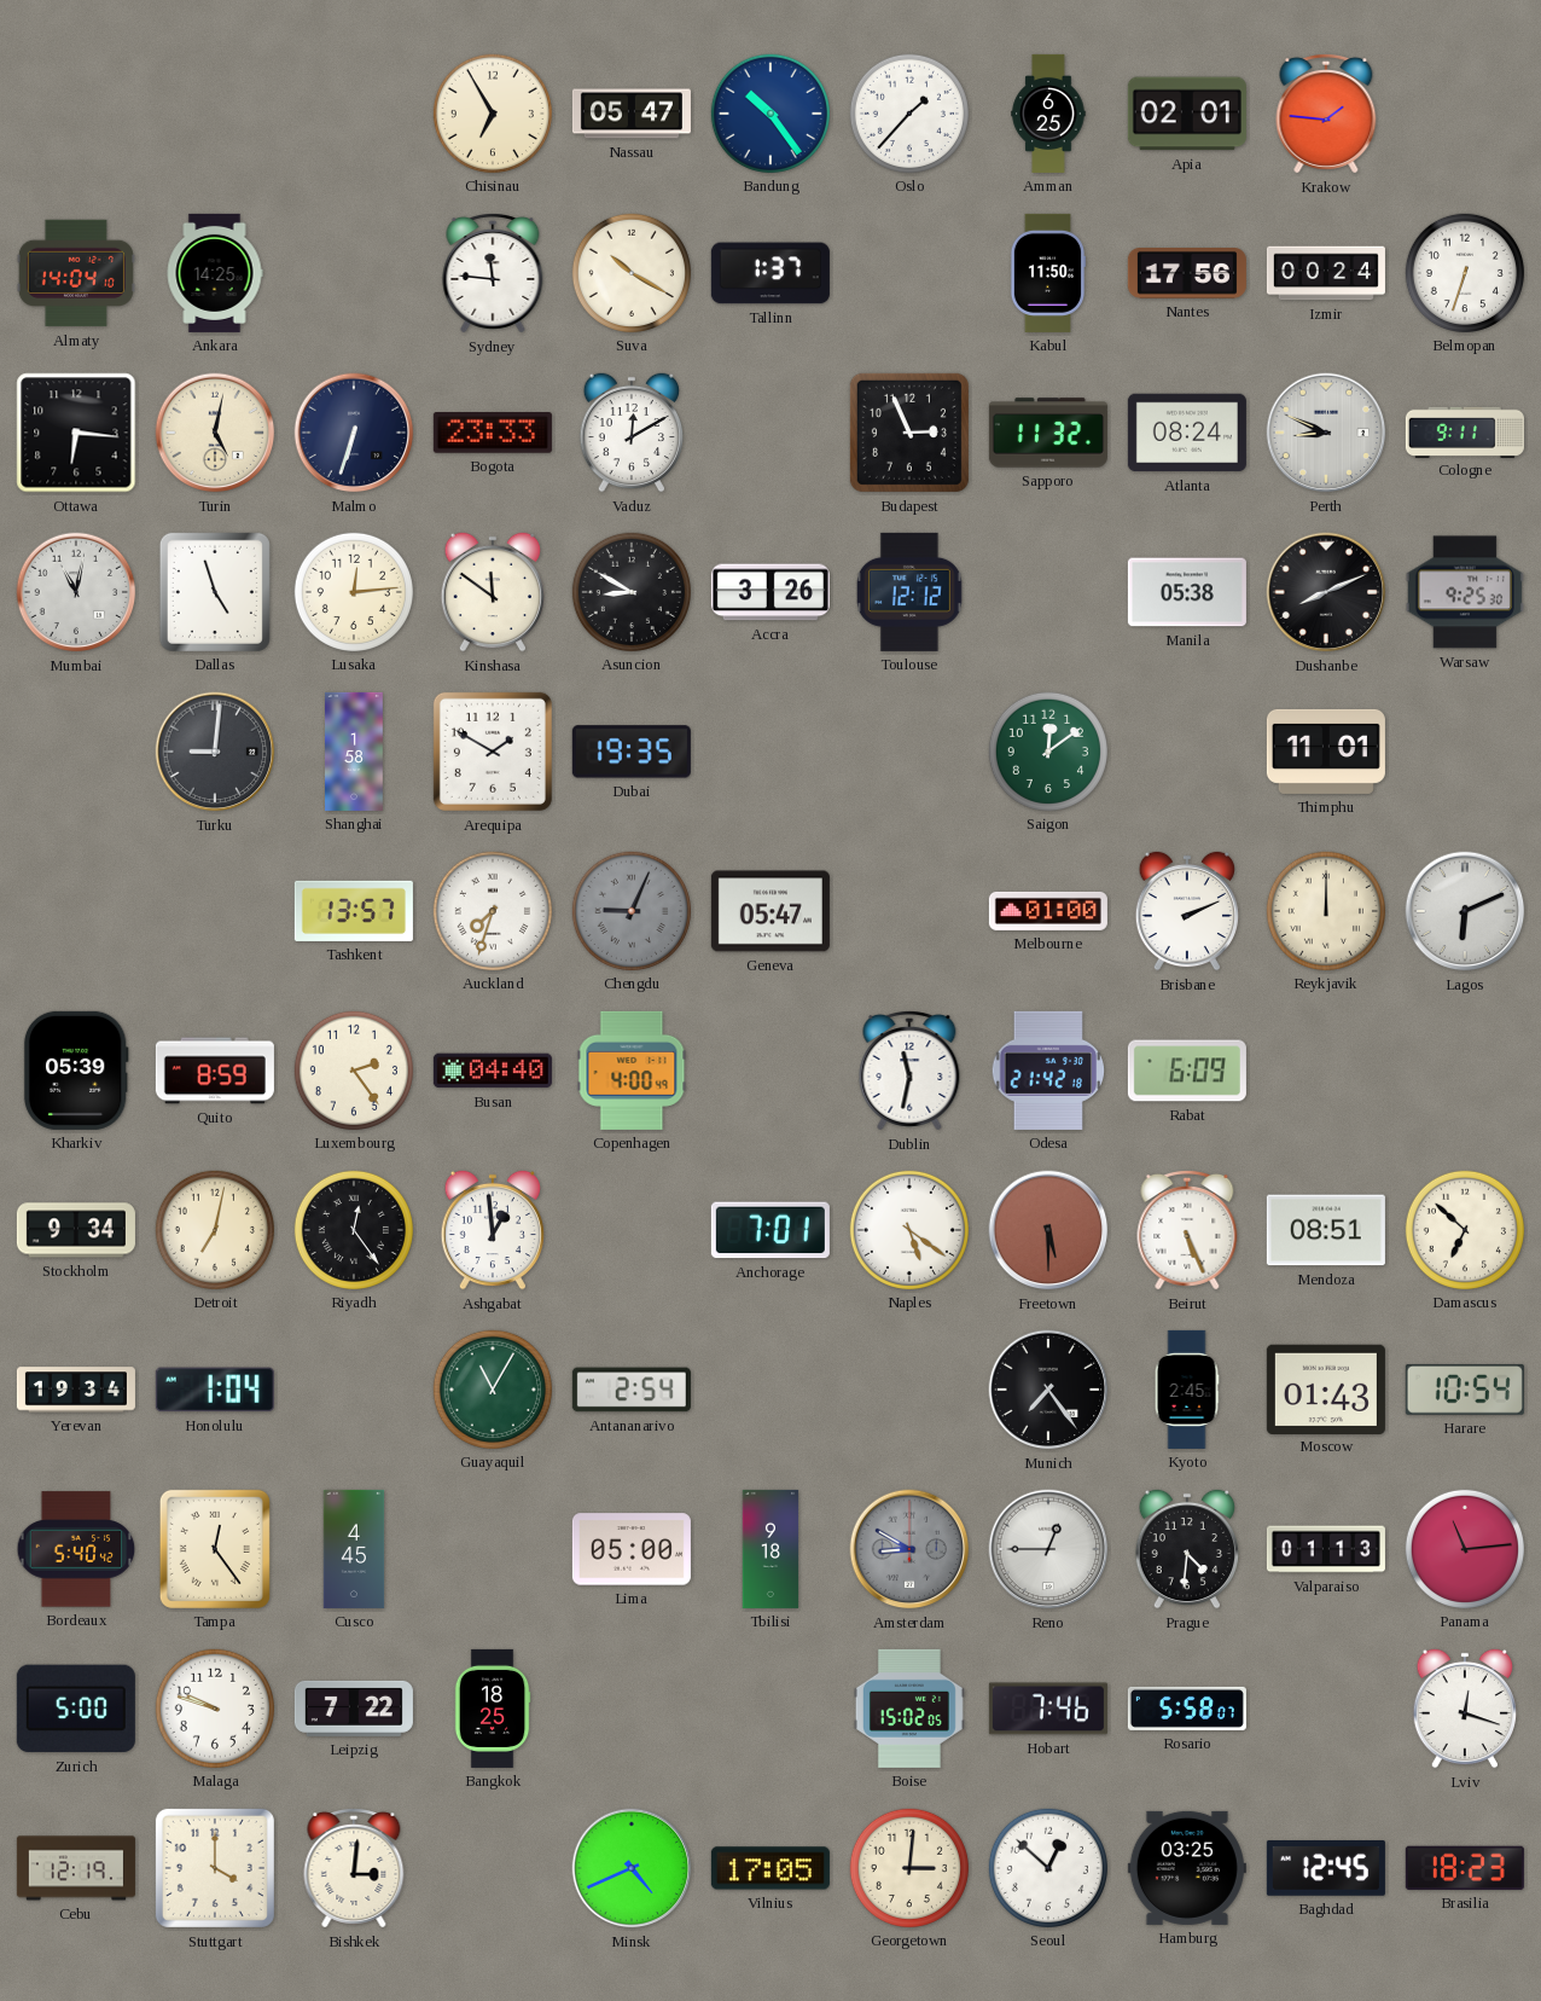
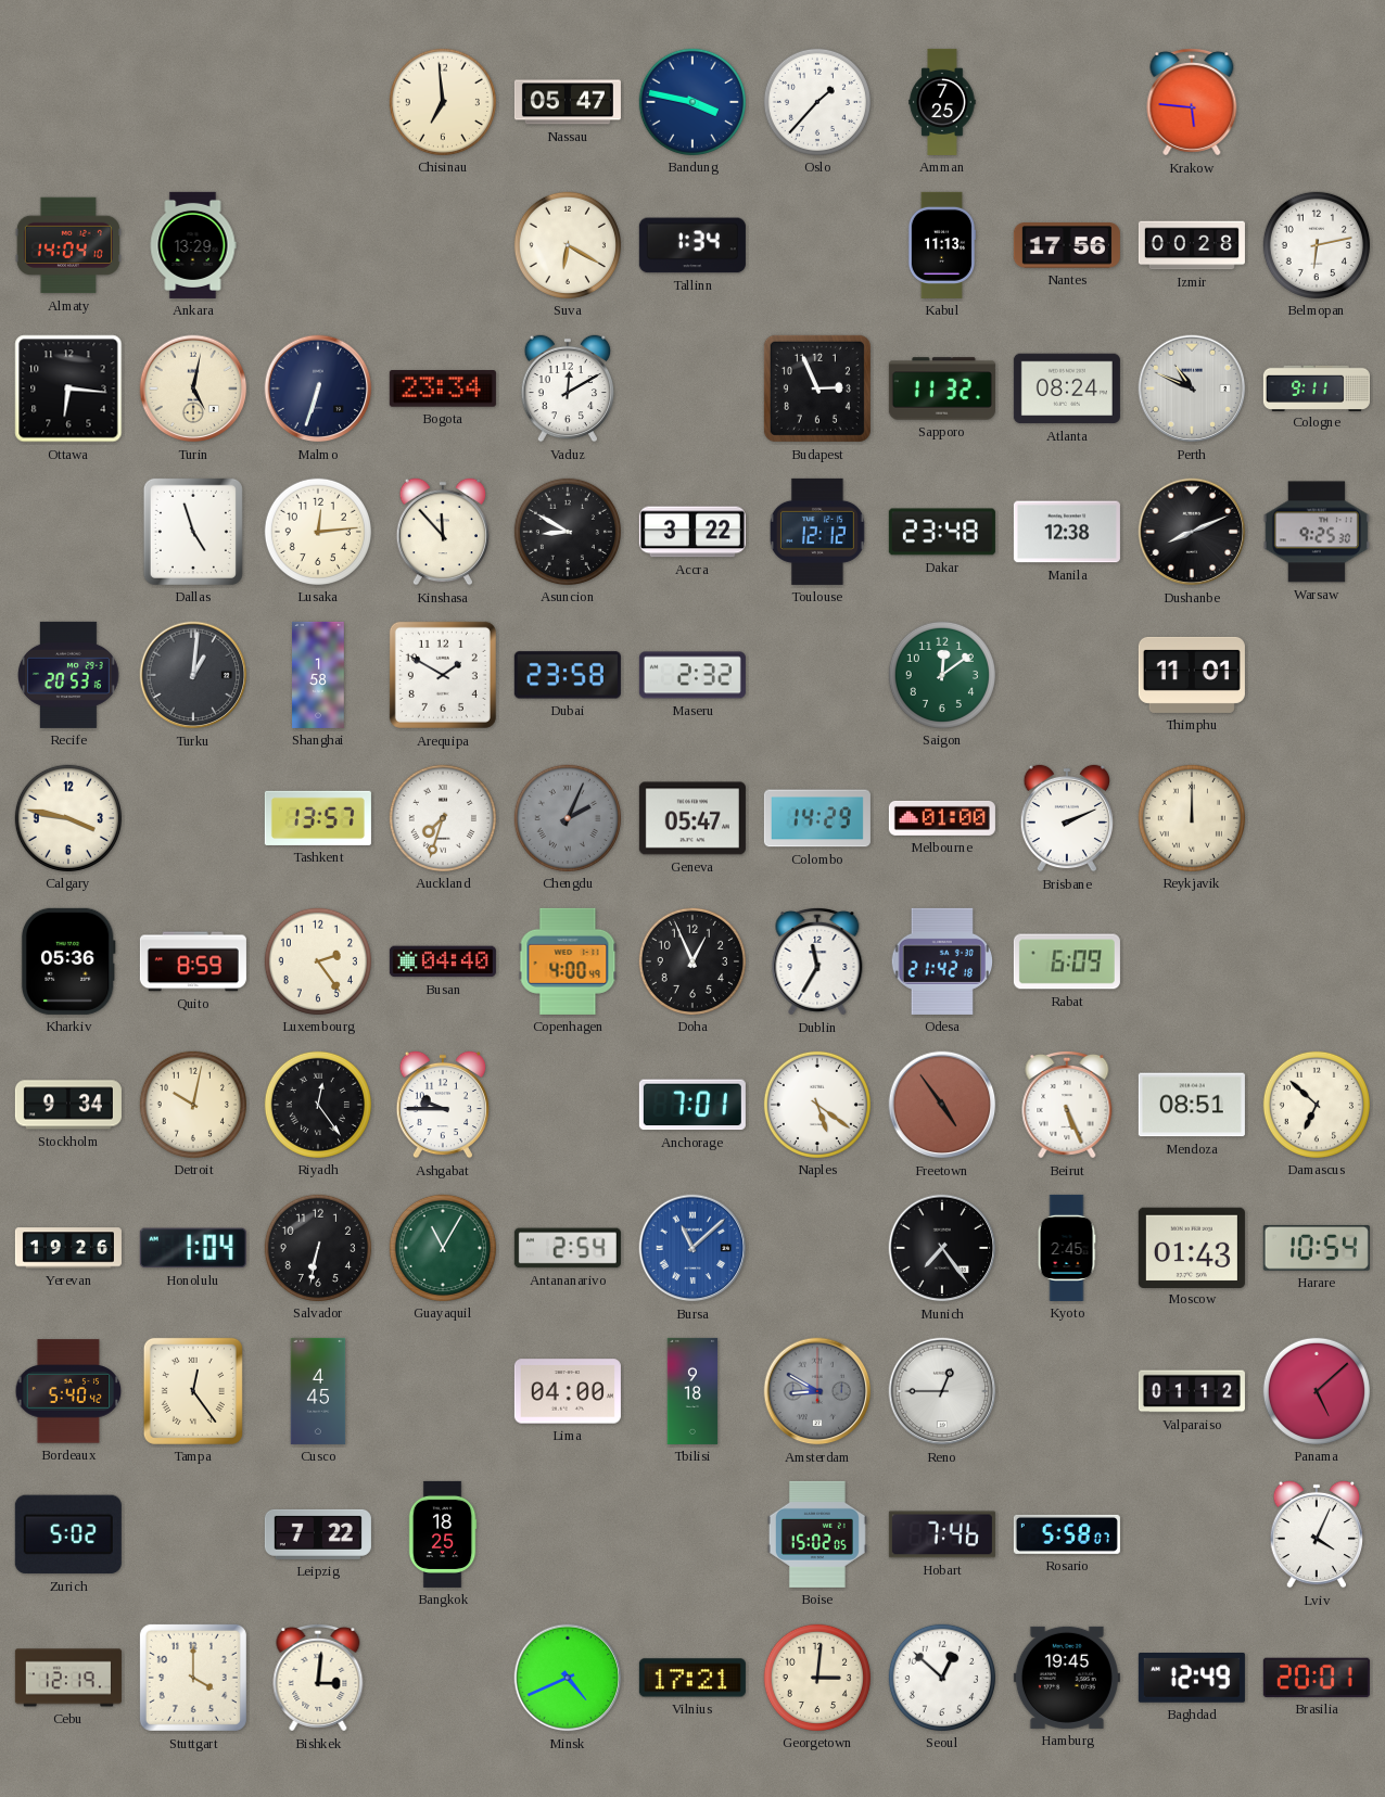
Chisinau: 6:55 -> 6:59
Bandung: 10:24 -> 3:47
Amman: 6:25 -> 7:25
Apia: 02:01 -> none
Krakow: 1:46 -> 5:46
Ankara: 14:25 -> 13:29
Sydney: 11:46 -> none
Suva: 10:20 -> 6:20
Tallinn: 1:37 -> 1:34
Kabul: 11:50 -> 11:13
Izmir: 00:24 -> 00:28
Belmopan: 6:33 -> 6:13
Bogota: 23:33 -> 23:34
Perth: 8:49 -> 10:49
Mumbai: 11:02 -> none
Kinshasa: 11:51 -> 11:53
Accra: 3:26 -> 3:22
Dakar: none -> 23:48
Manila: 05:38 -> 12:38
Recife: none -> 20:53
Turku: 9:01 -> 1:01
Dubai: 19:35 -> 23:58
Maseru: none -> 2:32
Calgary: none -> 3:47
Chengdu: 9:04 -> 2:04
Colombo: none -> 14:29
Lagos: 6:11 -> none
Kharkiv: 05:39 -> 05:36
Doha: none -> 12:56
Dublin: 11:32 -> 11:35
Detroit: 7:02 -> 10:02
Ashgabat: 12:59 -> 9:45
Freetown: 5:30 -> 4:54
Yerevan: 19:34 -> 19:26
Salvador: none -> 6:32
Bursa: none -> 11:08
Lima: 05:00 -> 04:00
Prague: 4:31 -> none
Valparaiso: 01:13 -> 01:12
Panama: 11:14 -> 5:08
Zurich: 5:00 -> 5:02
Malaga: 9:48 -> none
Lviv: 12:18 -> 4:04
Vilnius: 17:05 -> 17:21
Hamburg: 03:25 -> 19:45
Baghdad: 12:45 -> 12:49
Brasilia: 18:23 -> 20:01
